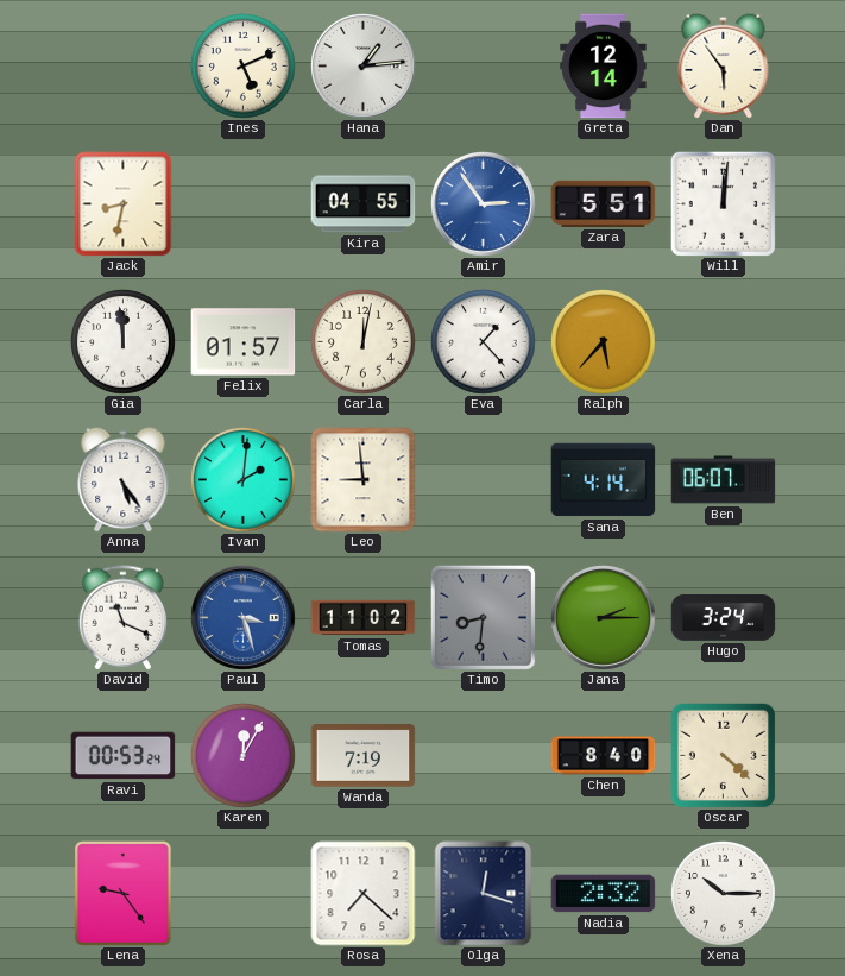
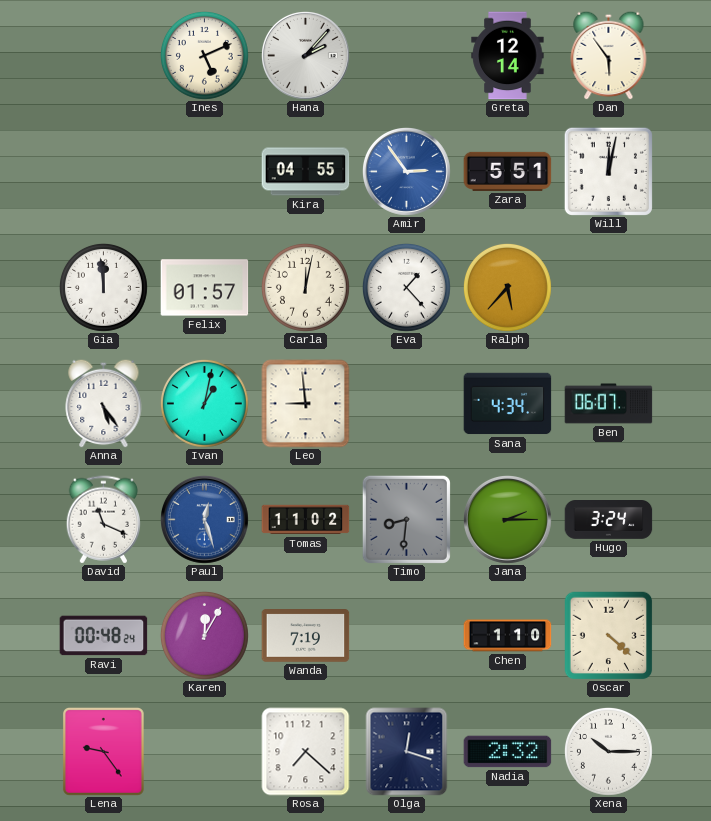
Hana: 1:14 -> 2:07
Jack: 8:32 -> none
Will: 12:01 -> 12:02
Ivan: 2:01 -> 1:02
Sana: 4:14 -> 4:34
Paul: 3:27 -> 12:27
Ravi: 00:53 -> 00:48
Chen: 8:40 -> 1:10
